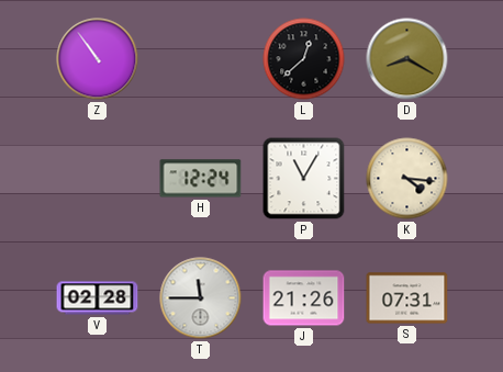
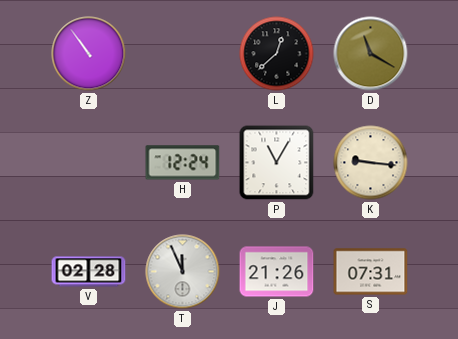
D: 8:20 -> 11:20
K: 4:16 -> 9:16
T: 11:45 -> 11:56
